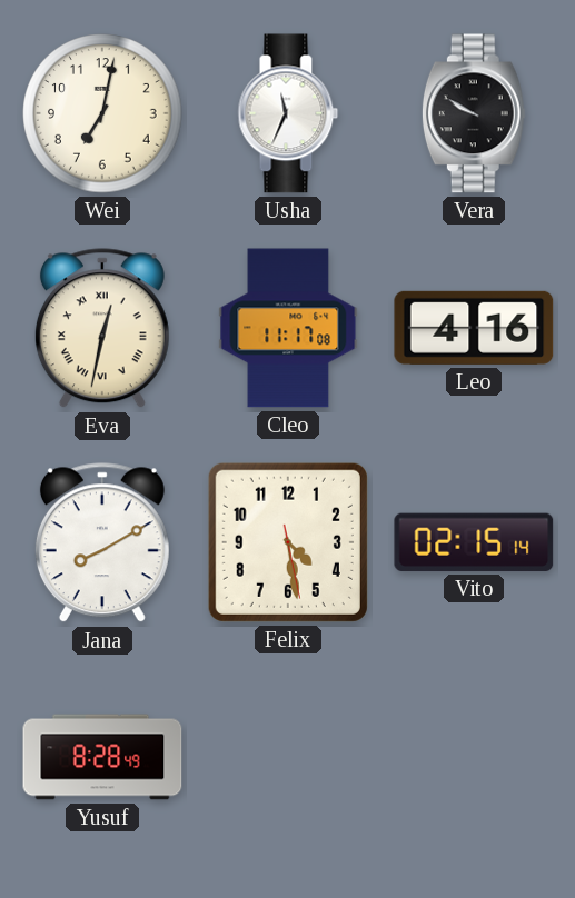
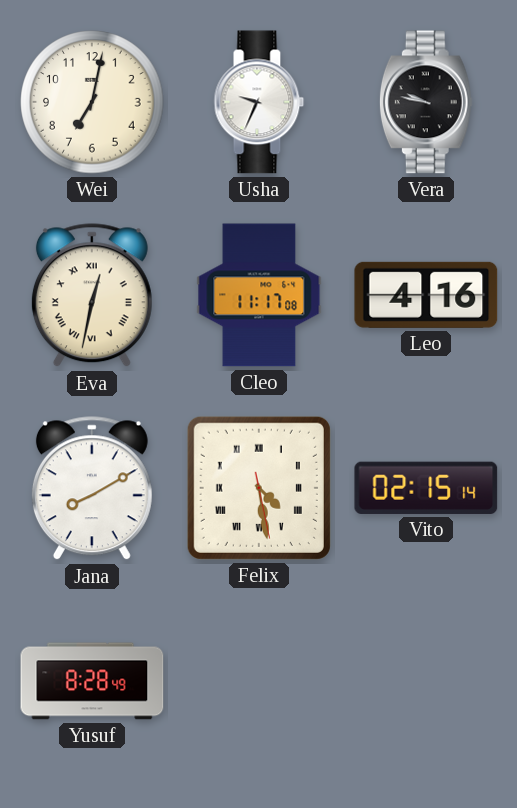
Usha: 11:34 -> 9:34
Vera: 9:50 -> 9:47
Felix numerals: Arabic -> Roman
